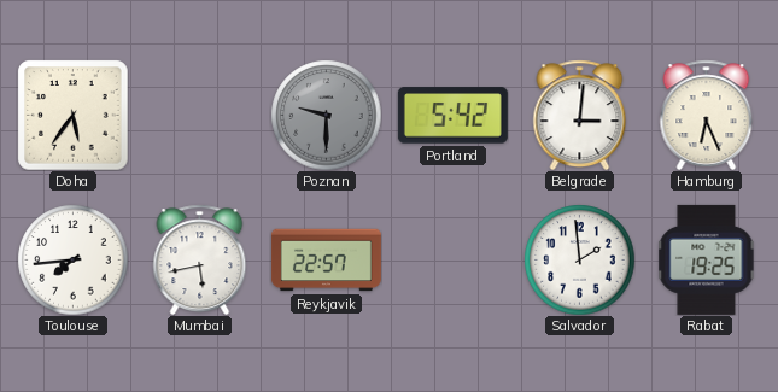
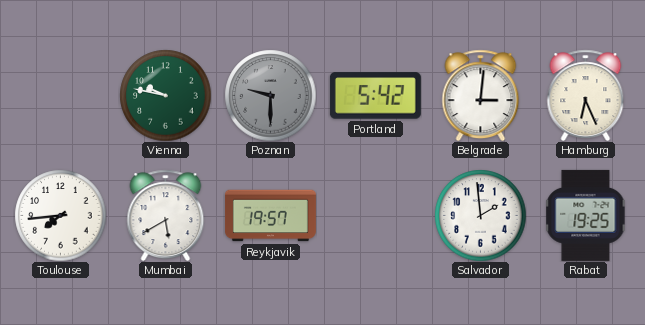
Doha: 5:36 -> none
Vienna: none -> 9:47
Mumbai: 5:43 -> 5:40
Reykjavik: 22:57 -> 19:57
